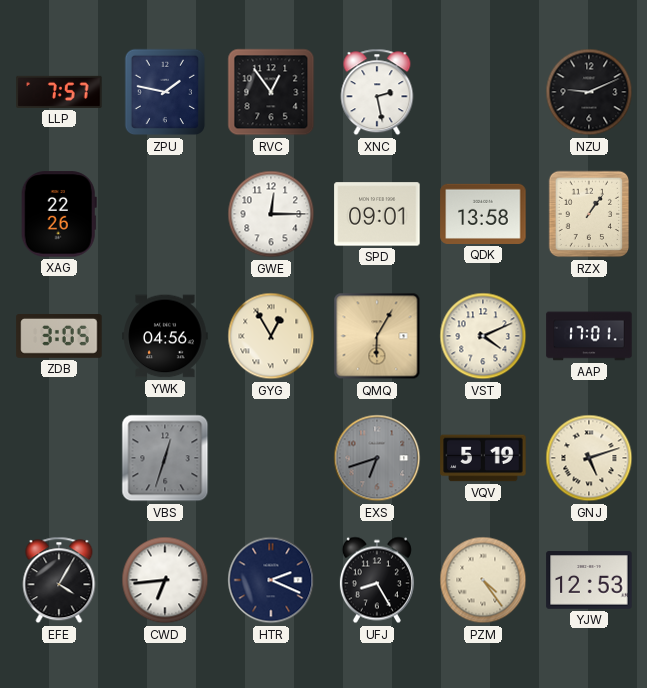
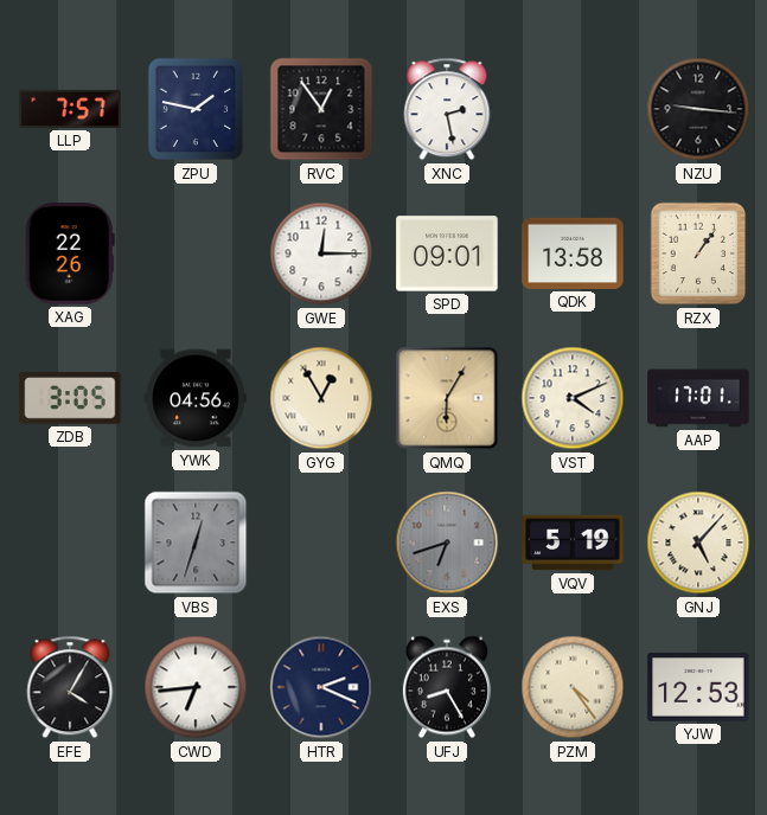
NZU: 9:11 -> 9:16
GNJ: 5:12 -> 5:07
